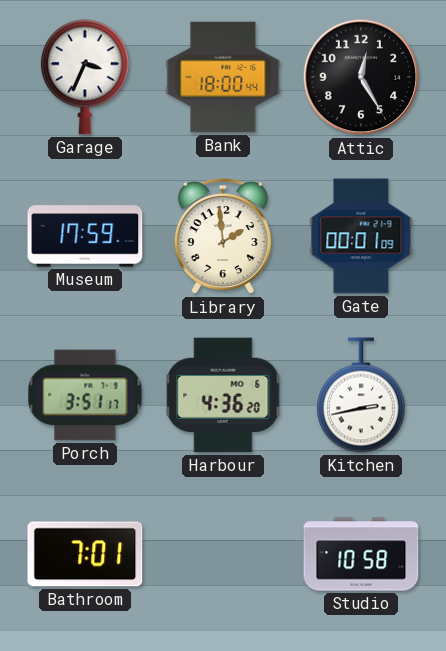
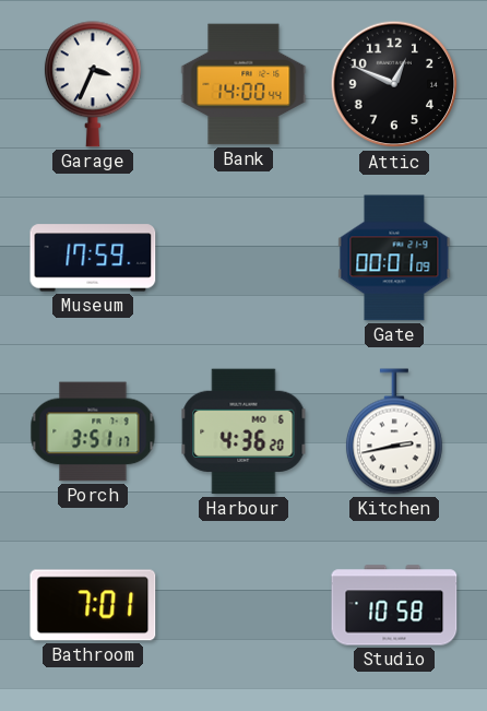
Bank: 18:00 -> 14:00
Attic: 12:25 -> 12:49
Library: 1:59 -> none
